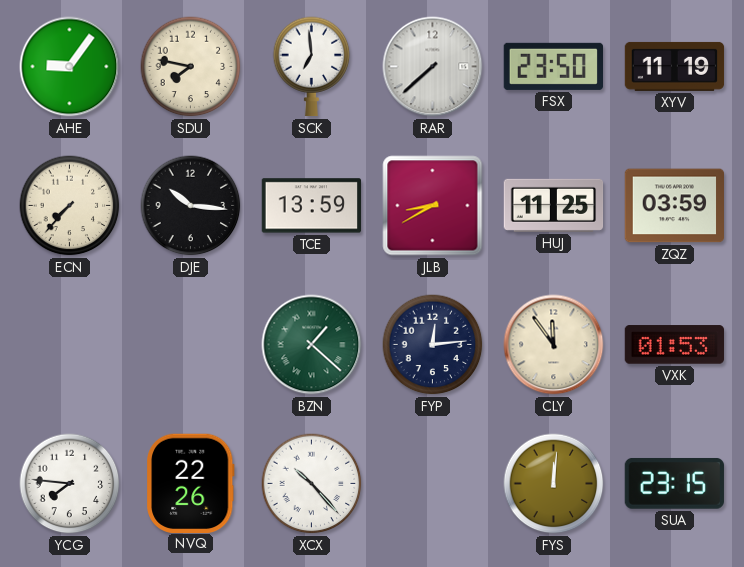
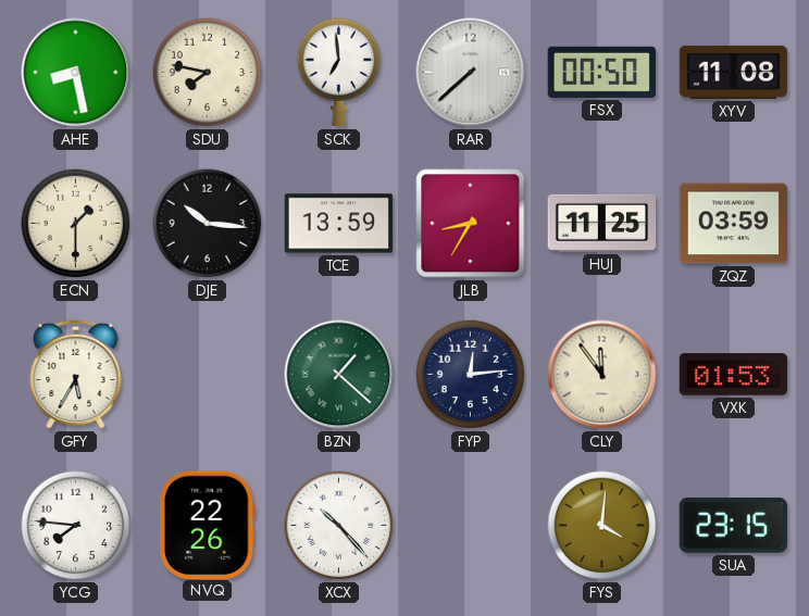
AHE: 9:06 -> 8:28
FSX: 23:50 -> 00:50
XYV: 11:19 -> 11:08
ECN: 7:37 -> 1:30
JLB: 8:40 -> 8:35
GFY: none -> 5:35
FYS: 12:01 -> 4:01
